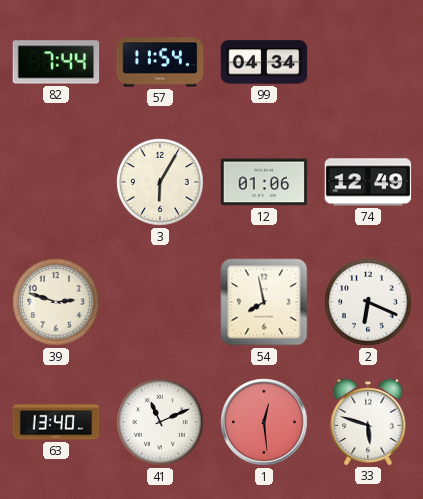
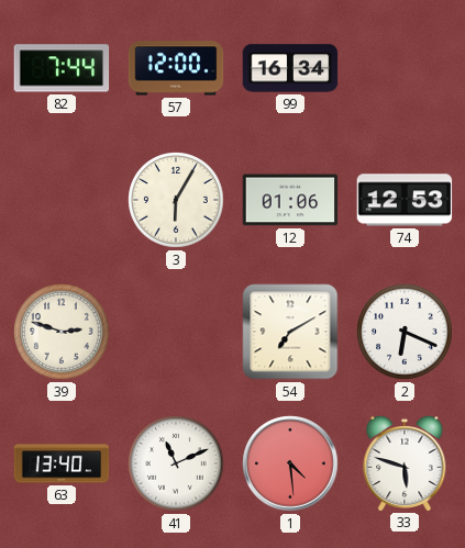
57: 11:54 -> 12:00
99: 04:34 -> 16:34
74: 12:49 -> 12:53
54: 7:58 -> 7:10
1: 12:29 -> 4:29
